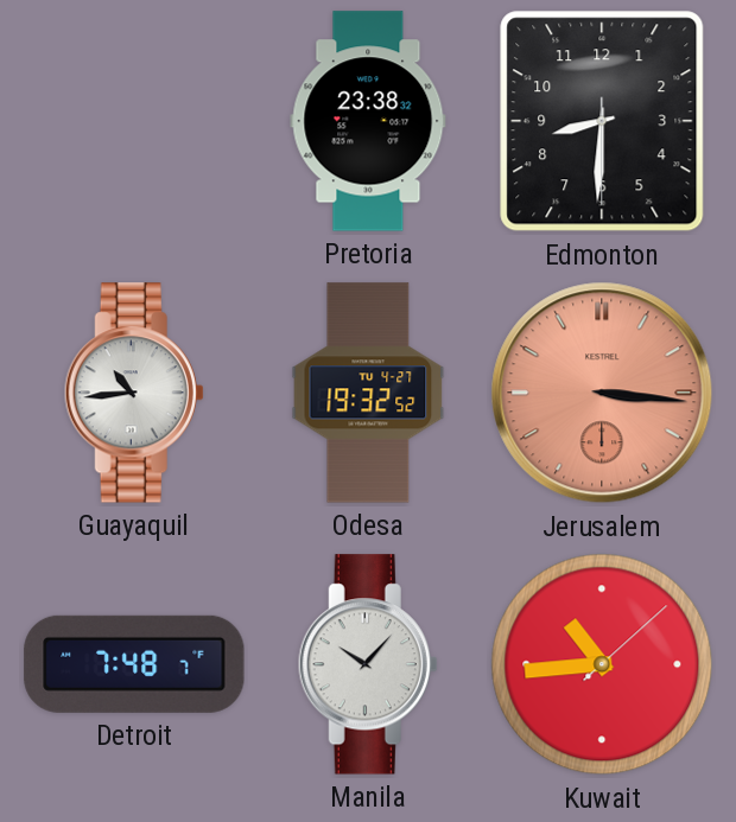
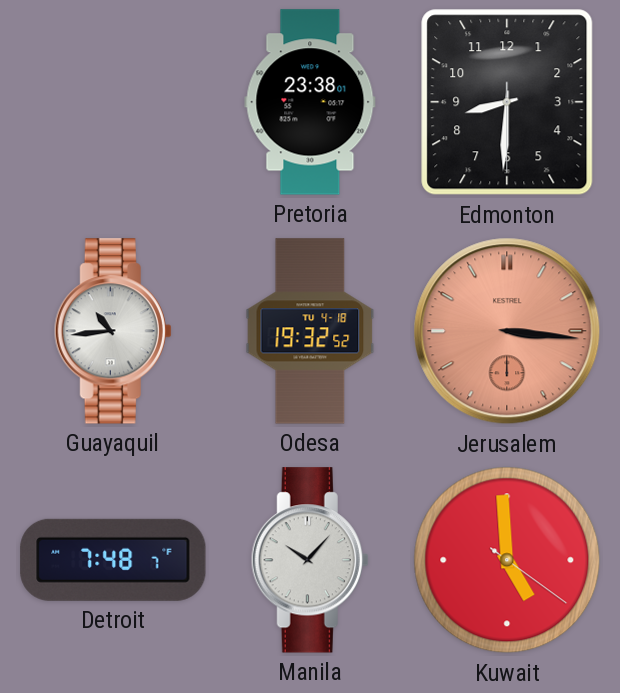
Pretoria: 23:38:32 -> 23:38:01
Odesa date: TU 4-27 -> TU 4-18
Kuwait: 10:44 -> 4:59
